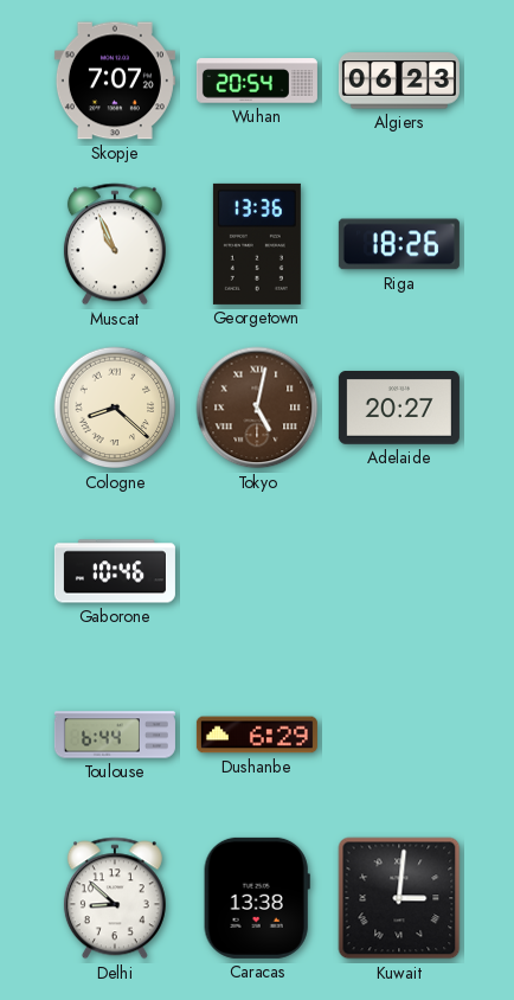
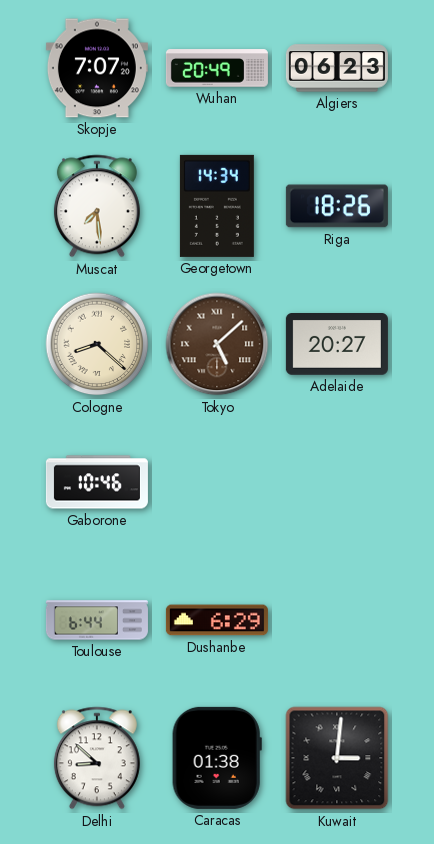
Wuhan: 20:54 -> 20:49
Muscat: 10:56 -> 7:29
Georgetown: 13:36 -> 14:34
Tokyo: 5:02 -> 5:08
Caracas: 13:38 -> 01:38
